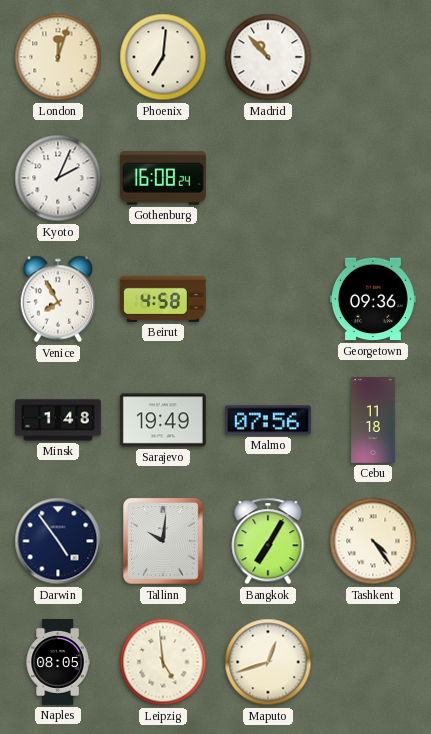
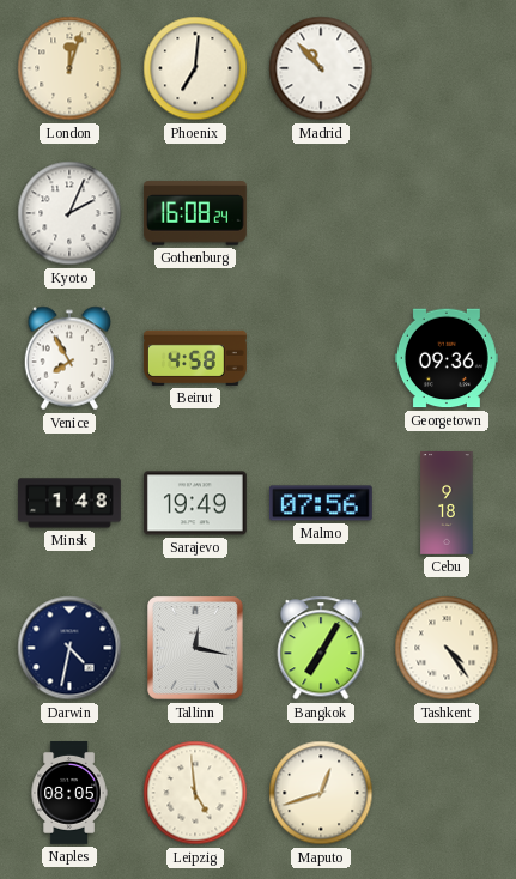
Cebu: 11:18 -> 9:18
Darwin: 4:54 -> 4:32
Tallinn: 10:01 -> 12:17
